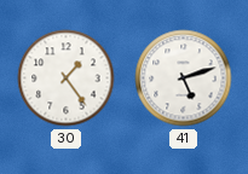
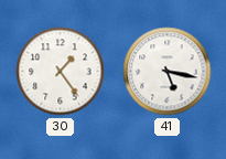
41: 5:12 -> 5:17
